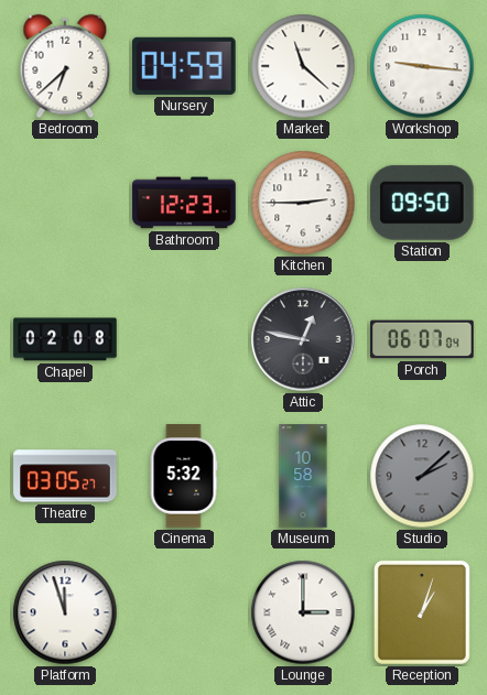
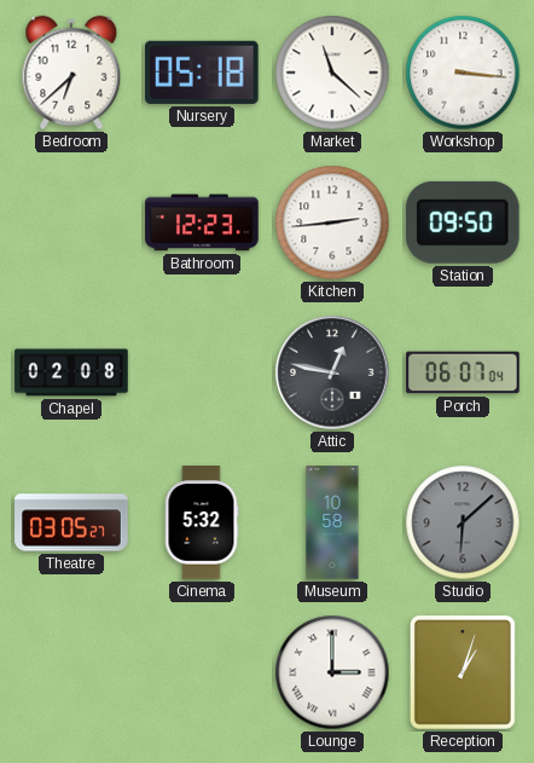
Nursery: 04:59 -> 05:18
Workshop: 9:16 -> 3:16
Kitchen: 2:45 -> 2:44
Studio: 2:08 -> 6:08
Platform: 11:57 -> none
